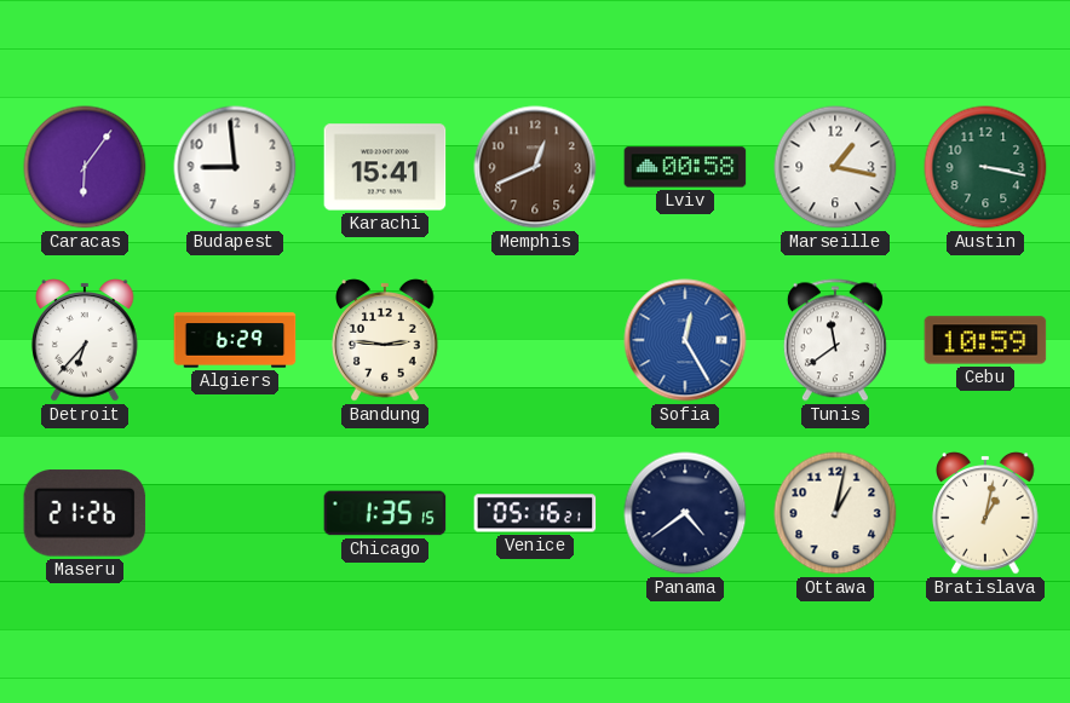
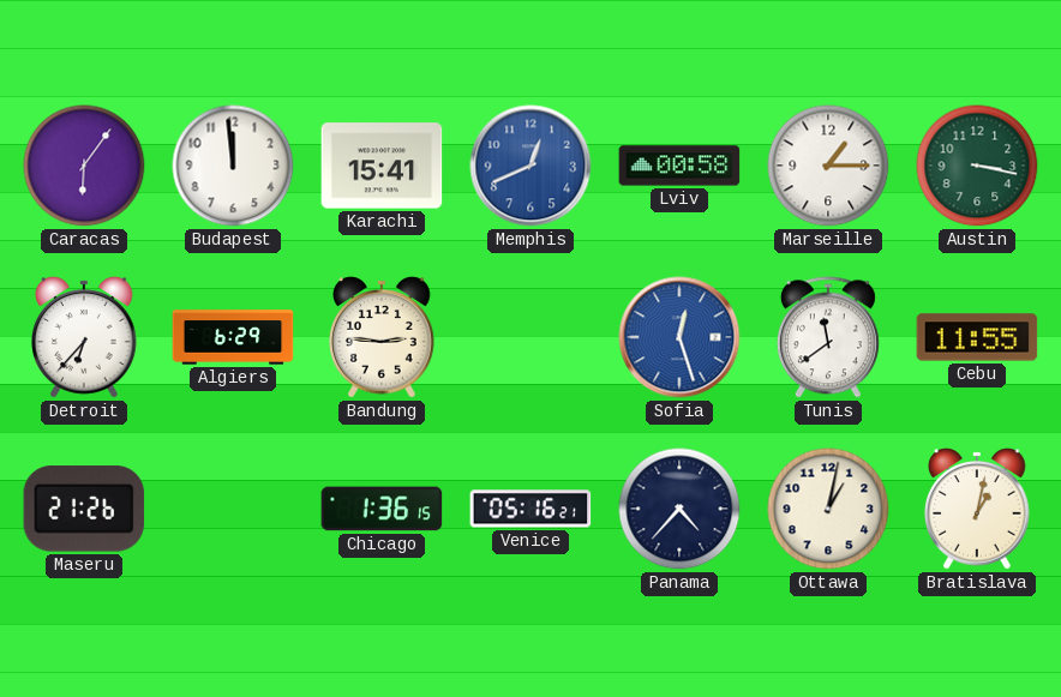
Budapest: 8:59 -> 11:59
Memphis dial: brown -> blue
Marseille: 1:17 -> 1:15
Sofia: 12:25 -> 12:27
Cebu: 10:59 -> 11:55
Chicago: 1:35 -> 1:36
Panama: 4:39 -> 4:37
